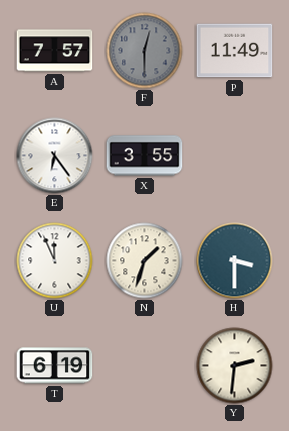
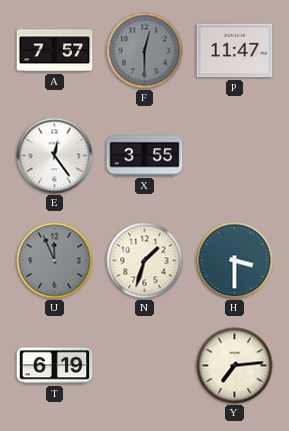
P: 11:49 -> 11:47
E: 6:24 -> 12:24
U dial: white -> grey
Y: 2:31 -> 7:14
